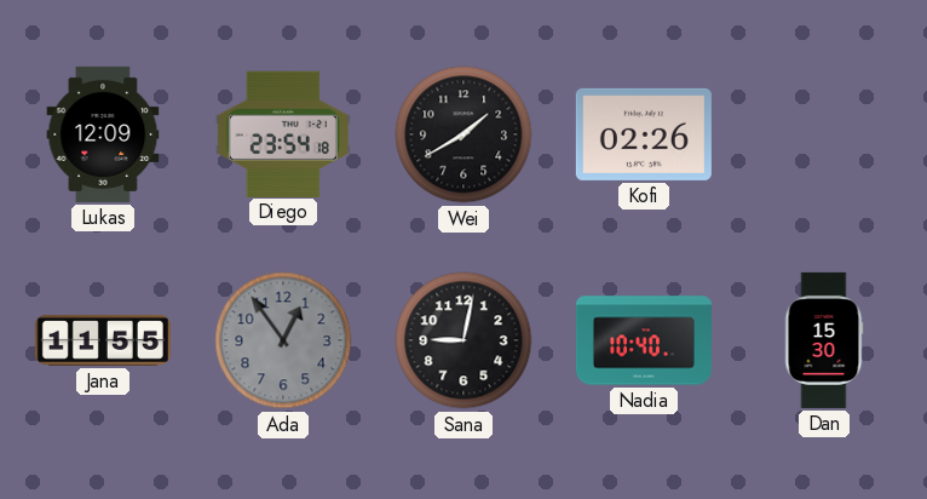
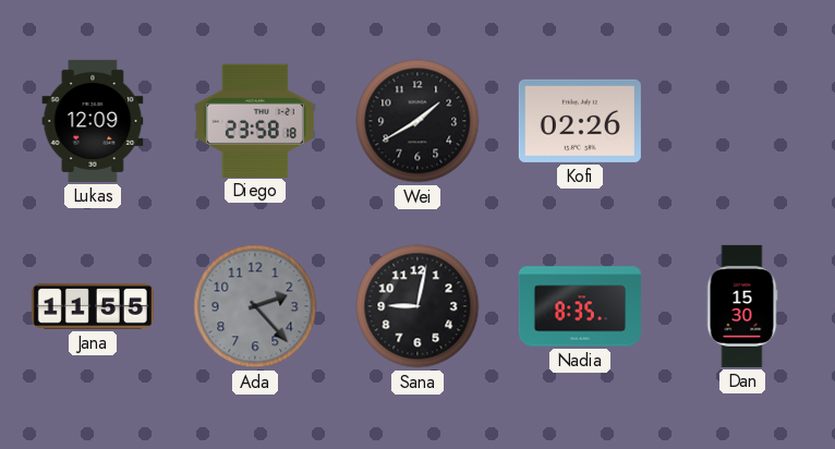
Diego: 23:54 -> 23:58
Ada: 12:54 -> 2:23
Nadia: 10:40 -> 8:35
